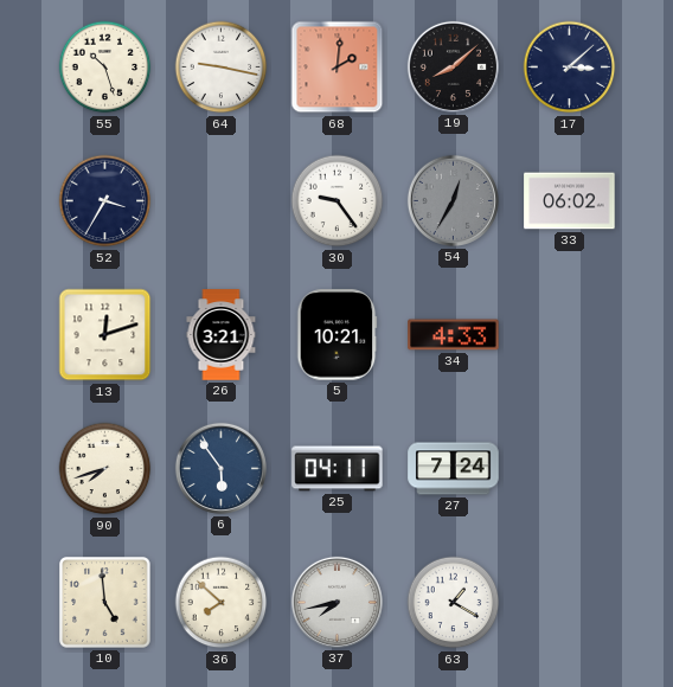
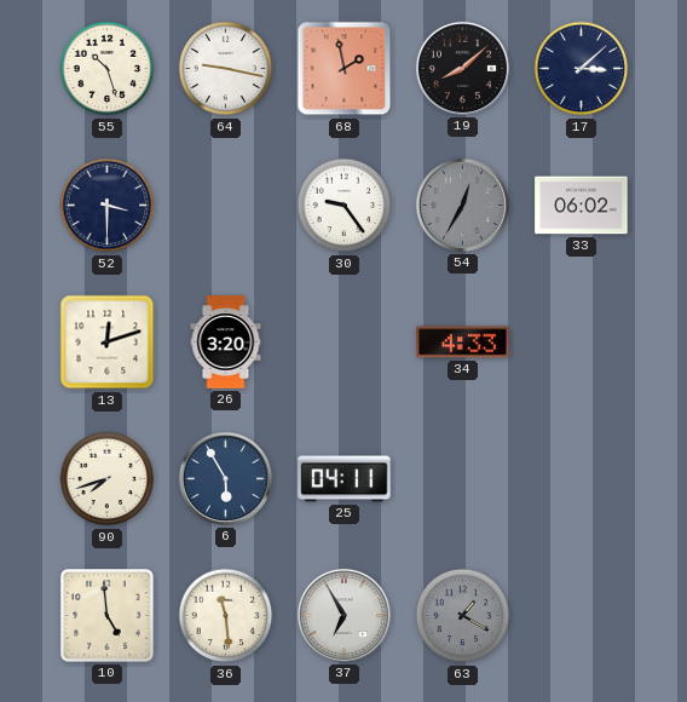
68: 2:01 -> 1:58
52: 3:35 -> 3:30
26: 3:21 -> 3:20
5: 10:21 -> none
6: 5:54 -> 5:55
27: 7:24 -> none
36: 7:52 -> 11:29
37: 7:43 -> 6:55
63 dial: white -> grey
